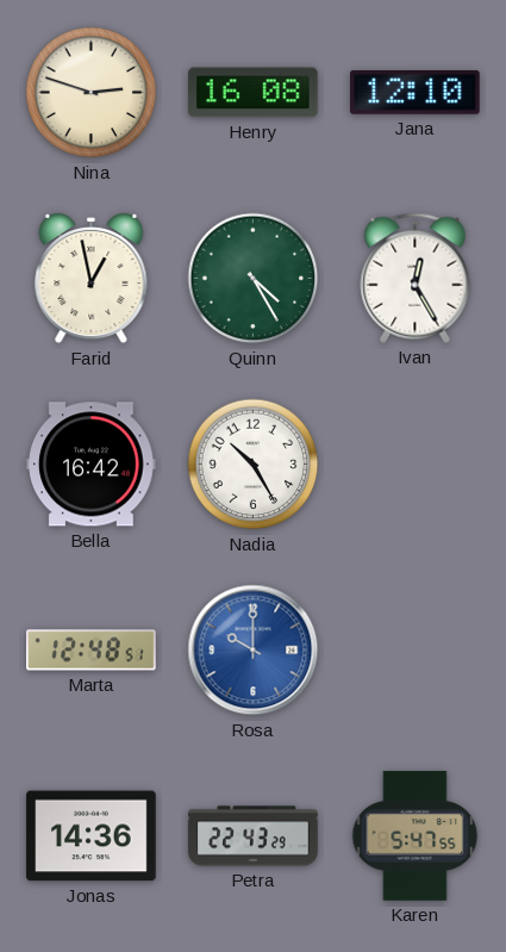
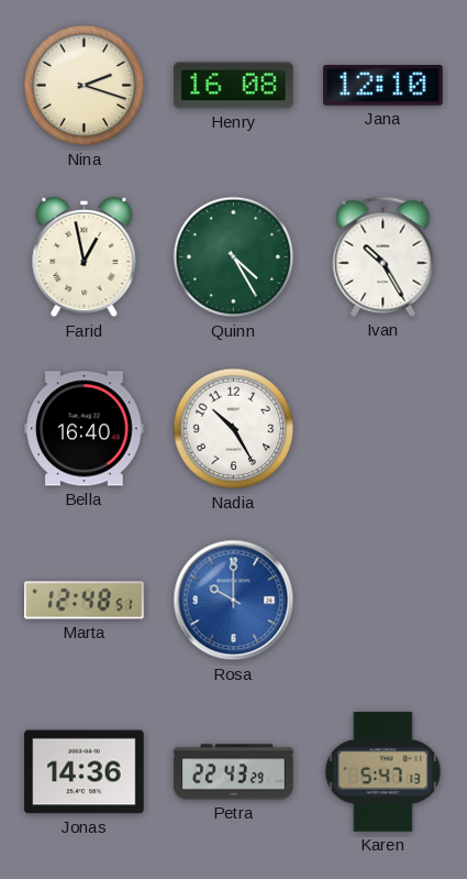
Nina: 2:48 -> 2:18
Ivan: 12:25 -> 10:25
Bella: 16:42 -> 16:40
Karen: 5:47:55 -> 5:47:13
